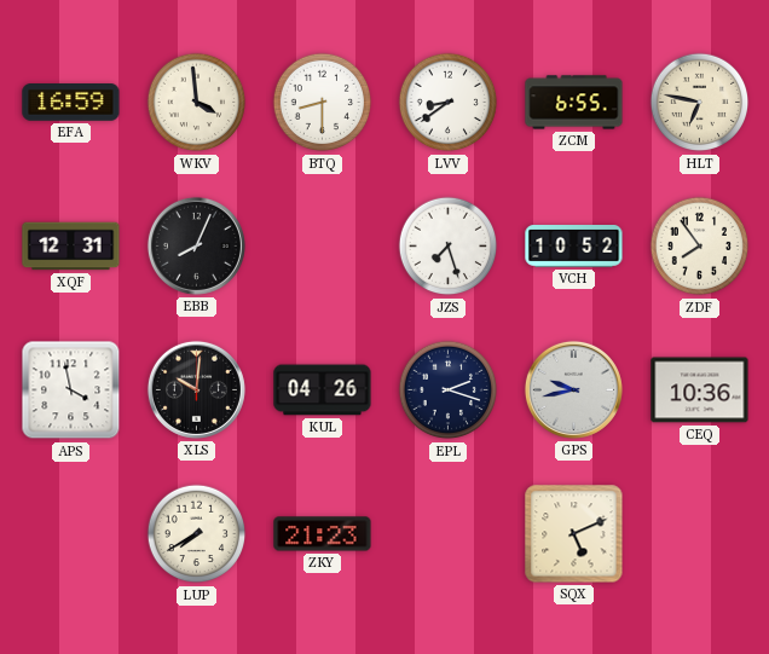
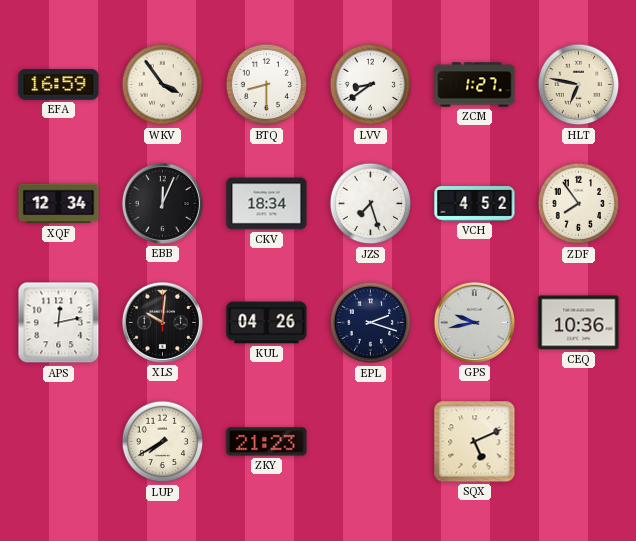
WKV: 3:59 -> 3:54
ZCM: 6:55 -> 1:27
XQF: 12:31 -> 12:34
EBB: 8:04 -> 12:04
CKV: none -> 18:34
VCH: 10:52 -> 4:52
APS: 3:58 -> 12:13
